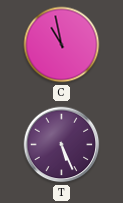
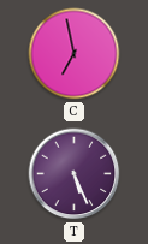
C: 10:58 -> 6:58
